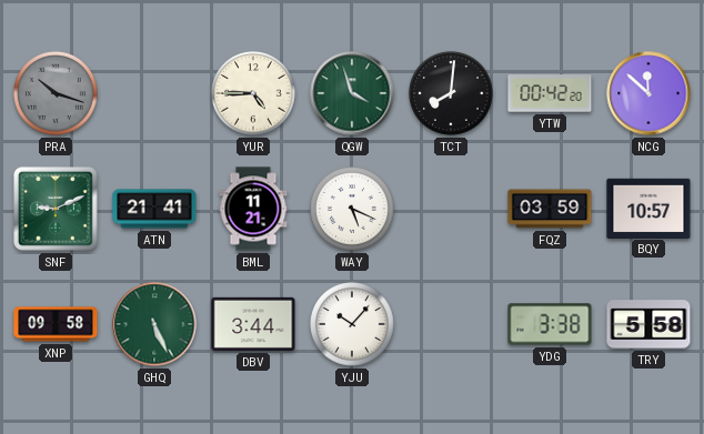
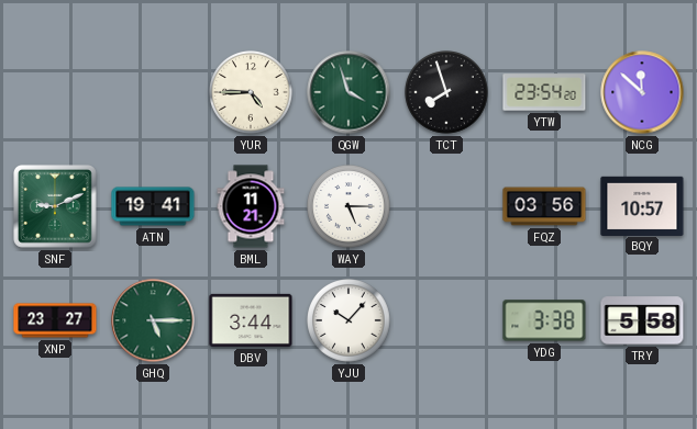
PRA: 10:18 -> none
TCT: 8:01 -> 7:57
YTW: 00:42 -> 23:54
ATN: 21:41 -> 19:41
WAY: 5:19 -> 5:15
FQZ: 03:59 -> 03:56
XNP: 09:58 -> 23:27
GHQ: 5:26 -> 5:15
